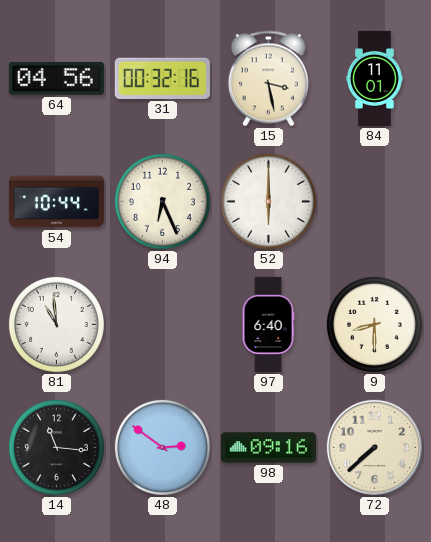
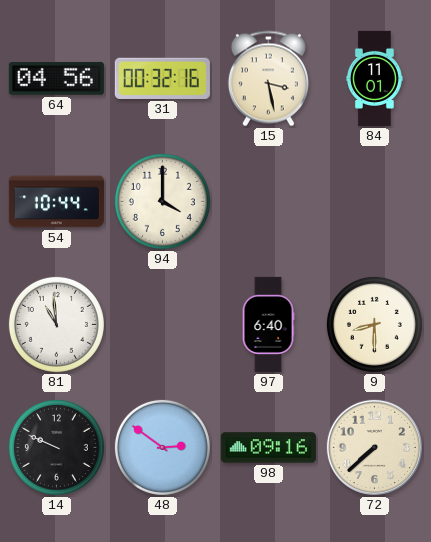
94: 6:26 -> 4:00
52: 6:00 -> none
14: 11:16 -> 9:49
